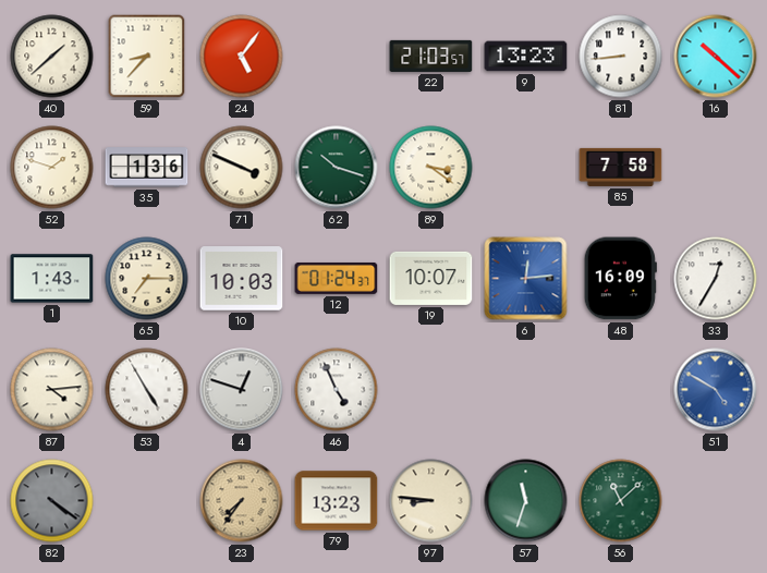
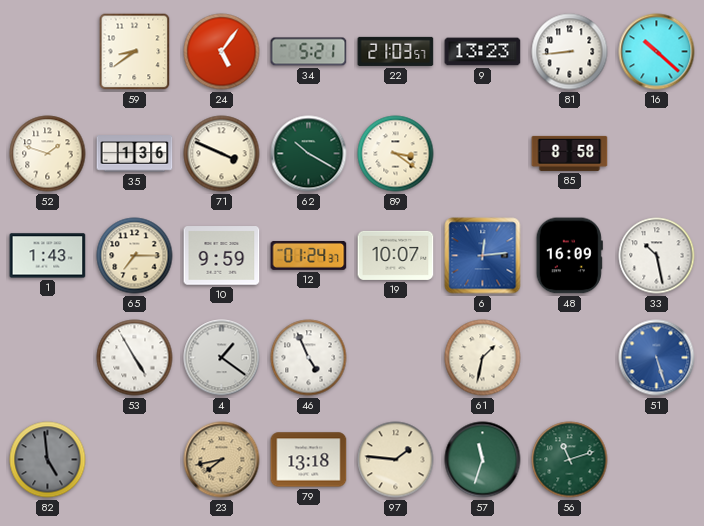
40: 1:38 -> none
59: 8:37 -> 8:39
34: none -> 5:21
62: 10:18 -> 10:20
85: 7:58 -> 8:58
10: 10:03 -> 9:59
33: 12:35 -> 10:28
87: 4:14 -> none
4: 12:48 -> 1:21
61: none -> 1:32
51: 4:50 -> 5:27
82: 4:21 -> 4:59
23: 7:36 -> 7:43
79: 13:23 -> 13:18
97: 8:46 -> 1:46
56: 11:08 -> 11:12
